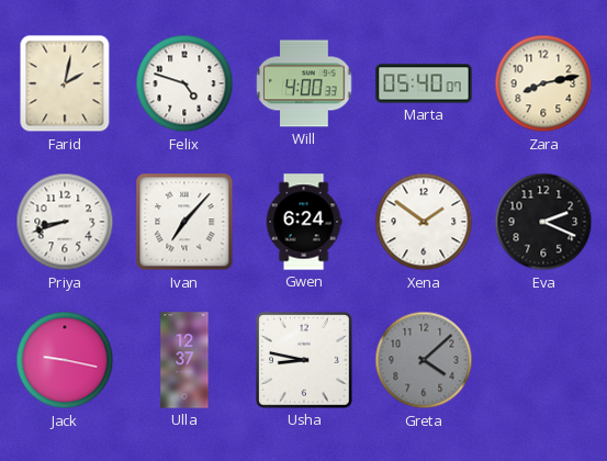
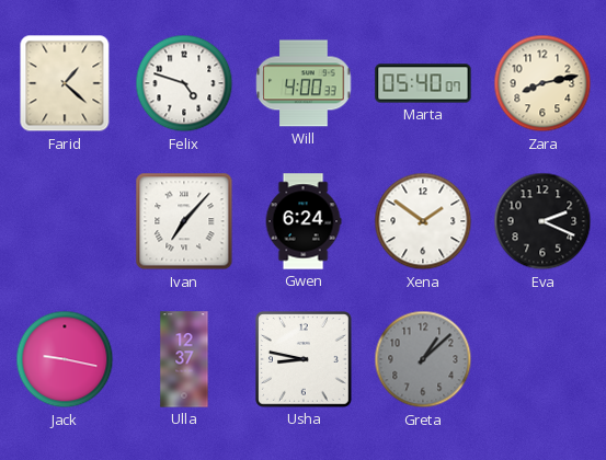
Farid: 2:02 -> 1:22
Priya: 8:42 -> none
Greta: 4:08 -> 1:08
